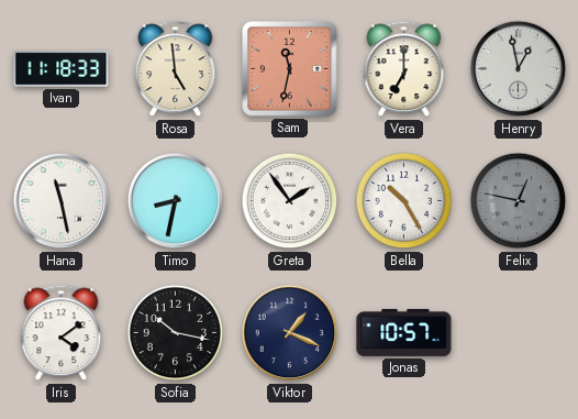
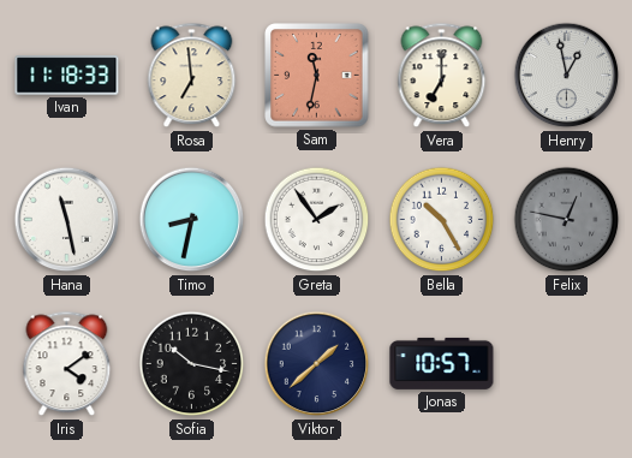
Rosa: 4:59 -> 6:59
Viktor: 1:19 -> 1:38
